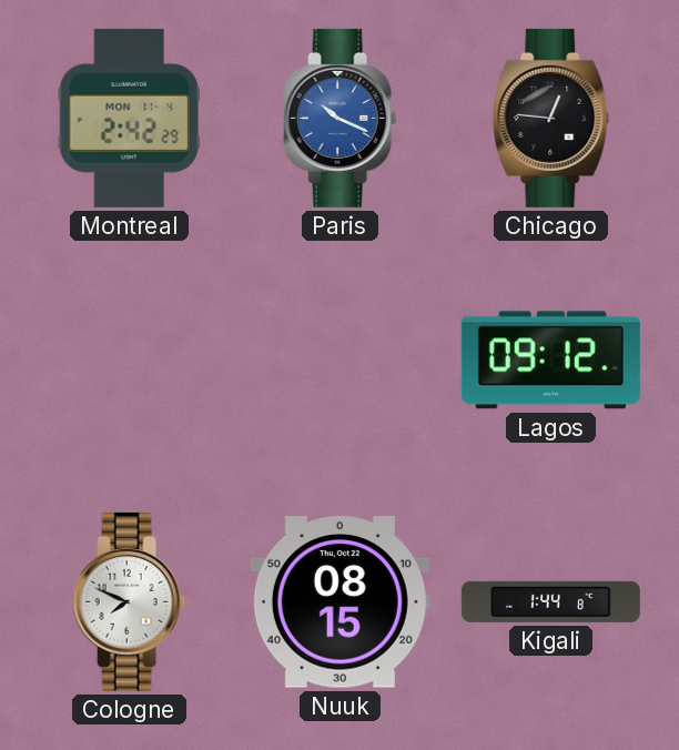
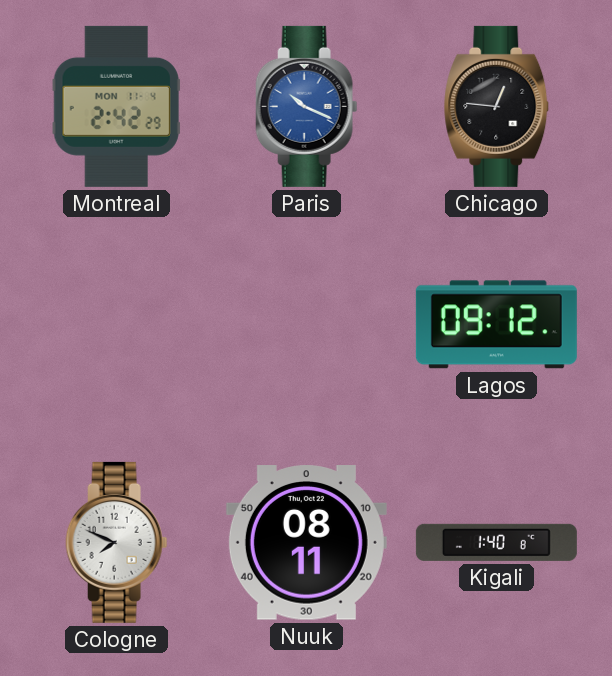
Nuuk: 08:15 -> 08:11
Kigali: 1:44 -> 1:40
